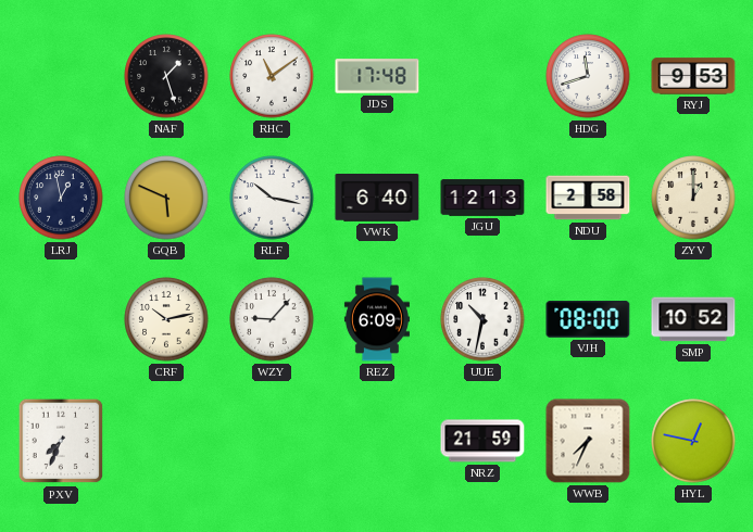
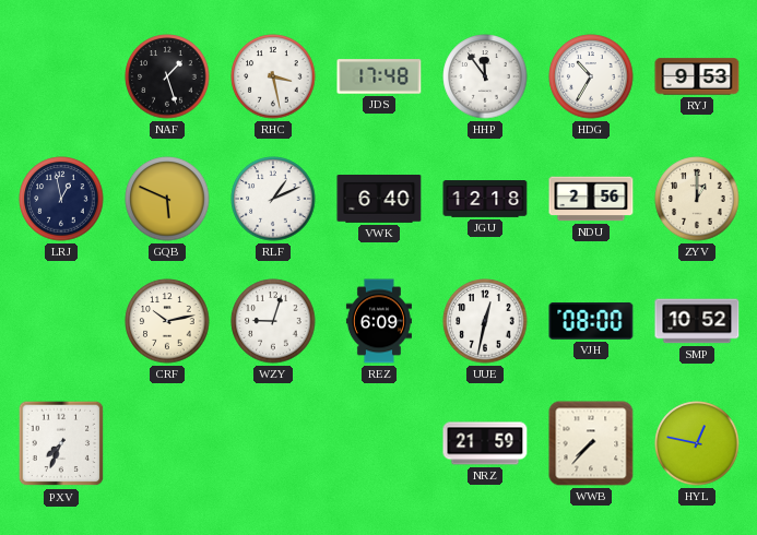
RHC: 11:09 -> 3:28
HHP: none -> 11:54
HDG: 11:42 -> 10:35
RLF: 10:17 -> 1:11
JGU: 12:13 -> 12:18
NDU: 2:58 -> 2:56
WZY: 9:07 -> 9:03
UUE: 10:32 -> 12:32
WWB: 7:34 -> 7:37
